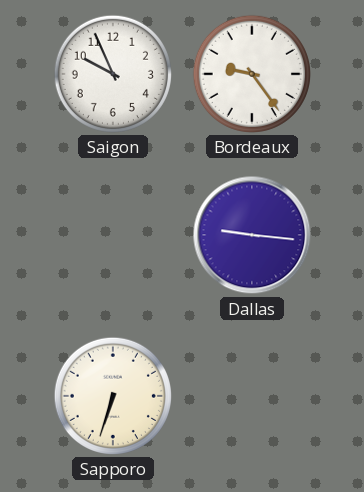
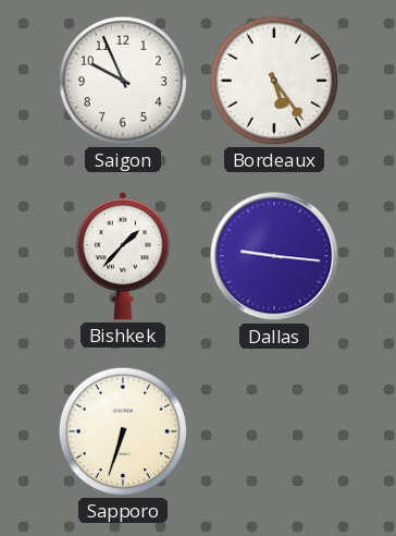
Bordeaux: 9:24 -> 5:24
Bishkek: none -> 1:37
